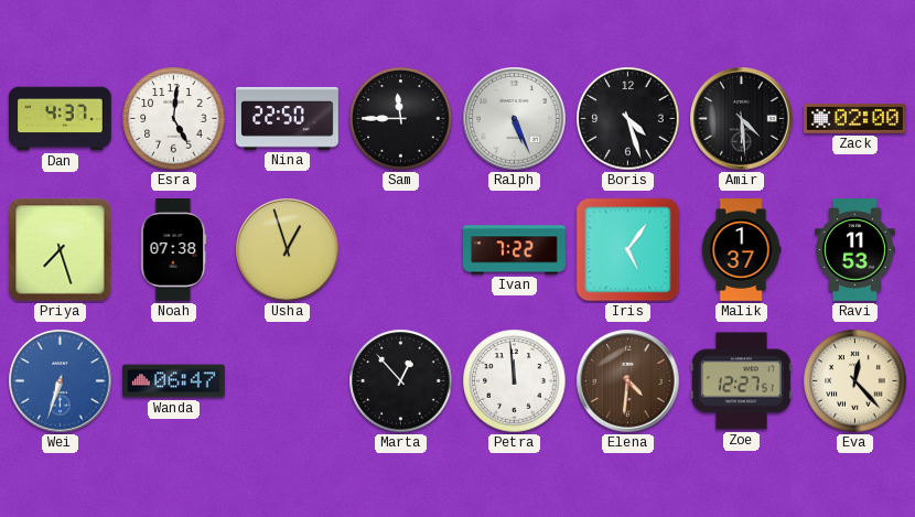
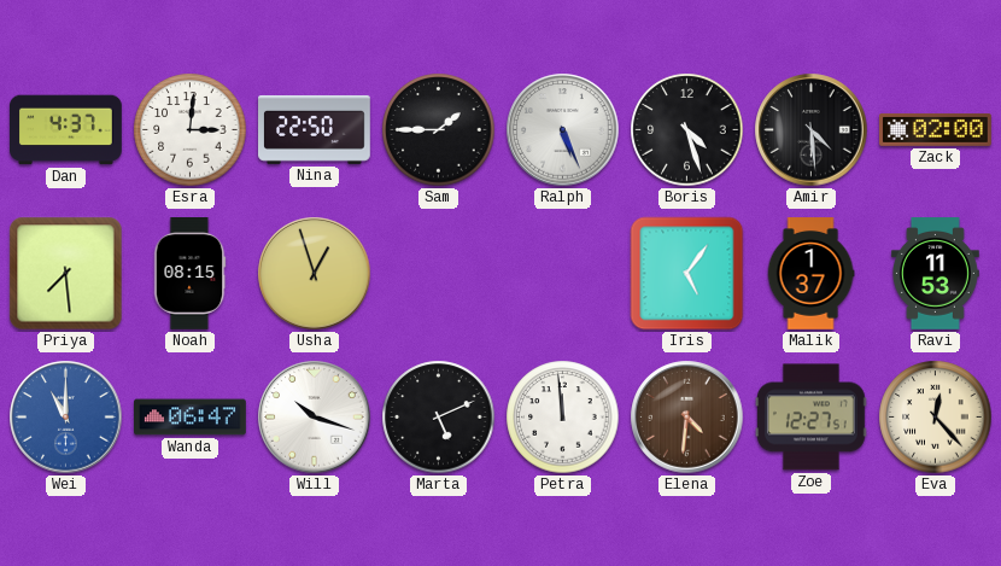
Esra: 5:01 -> 3:01
Sam: 11:45 -> 1:45
Priya: 7:27 -> 7:29
Noah: 07:38 -> 08:15
Ivan: 7:22 -> none
Wei: 6:33 -> 11:00
Will: none -> 10:18
Marta: 12:53 -> 5:11
